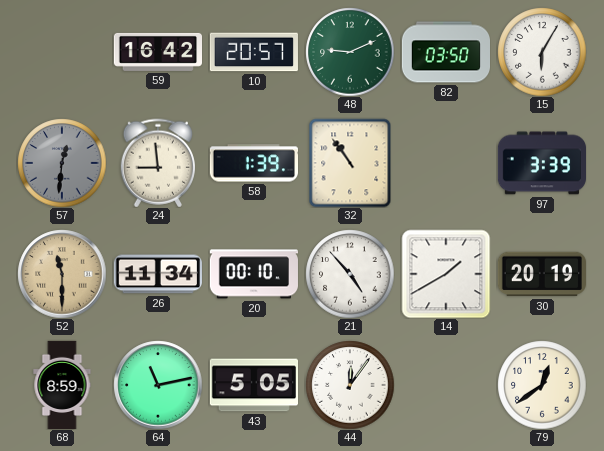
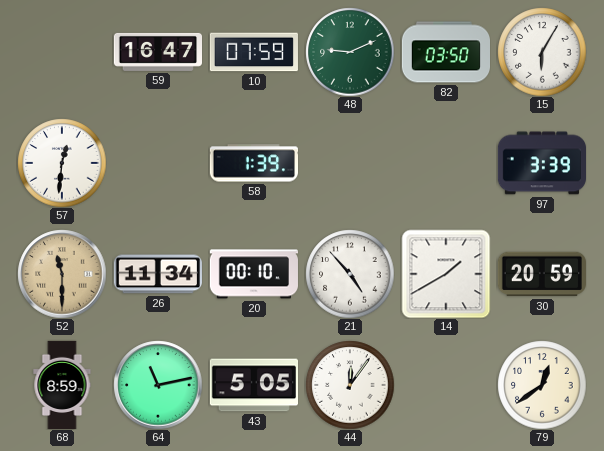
59: 16:42 -> 16:47
10: 20:57 -> 07:59
57 dial: grey -> white
24: 8:59 -> none
32: 10:54 -> none
30: 20:19 -> 20:59
